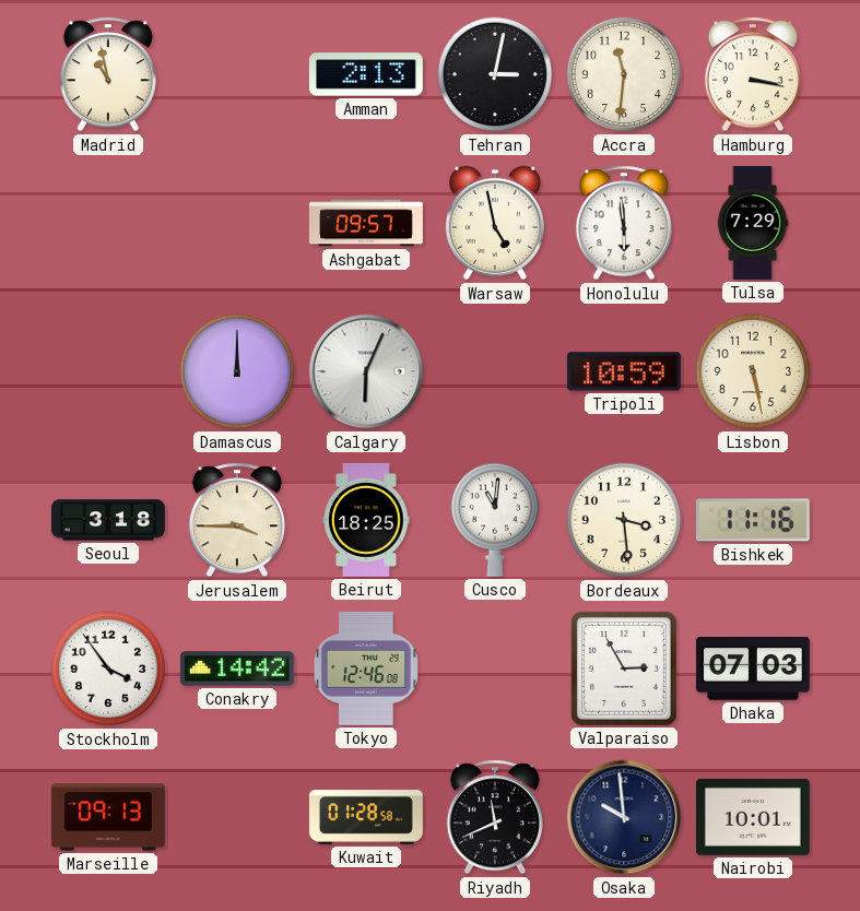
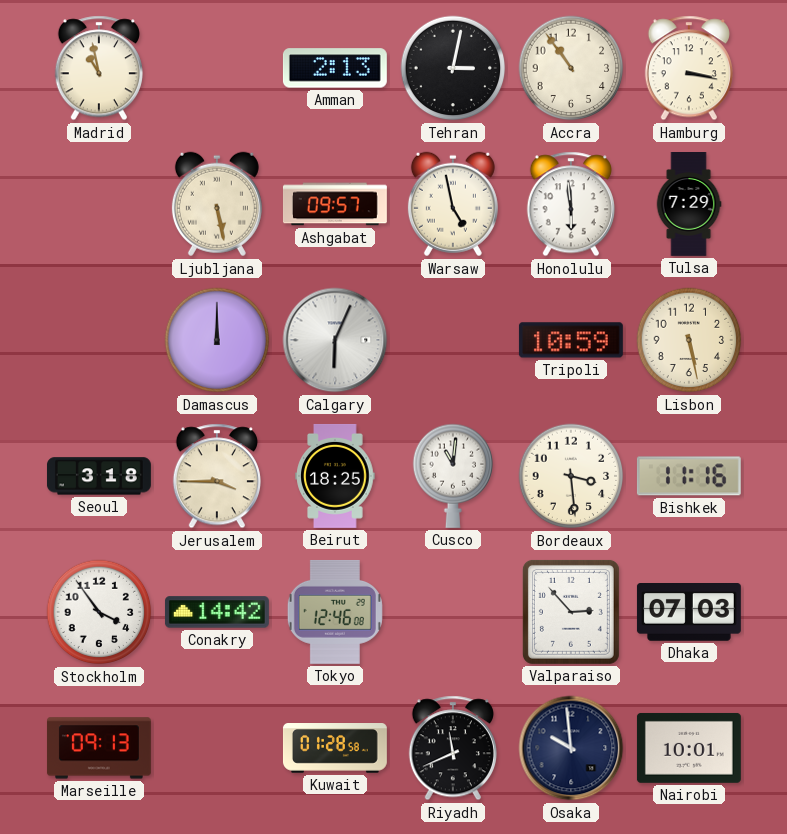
Accra: 11:31 -> 10:54
Ljubljana: none -> 5:28
Valparaiso: 2:55 -> 2:53
